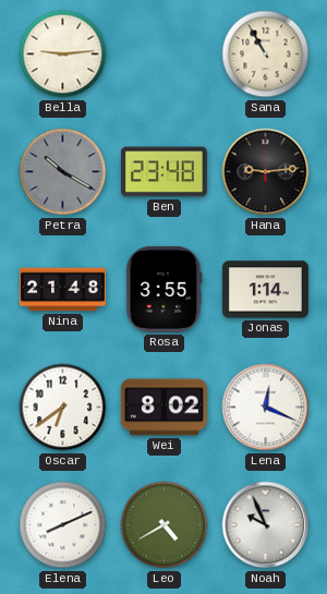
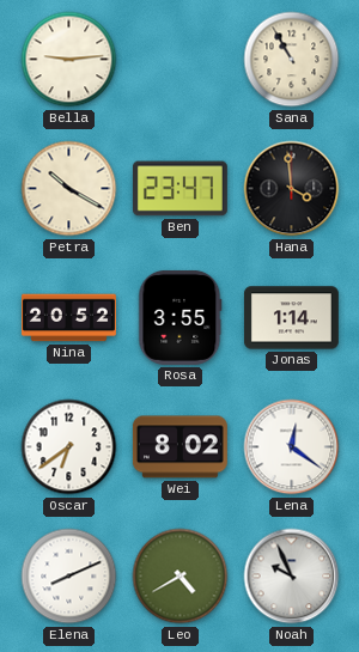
Petra dial: grey -> cream
Ben: 23:48 -> 23:47
Hana: 9:14 -> 3:59
Nina: 21:48 -> 20:52
Lena: 12:19 -> 12:21
